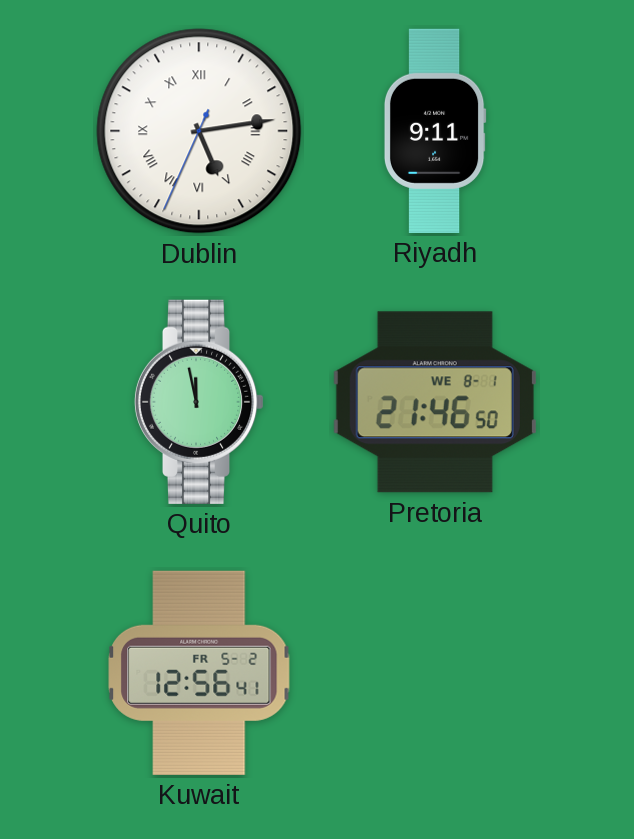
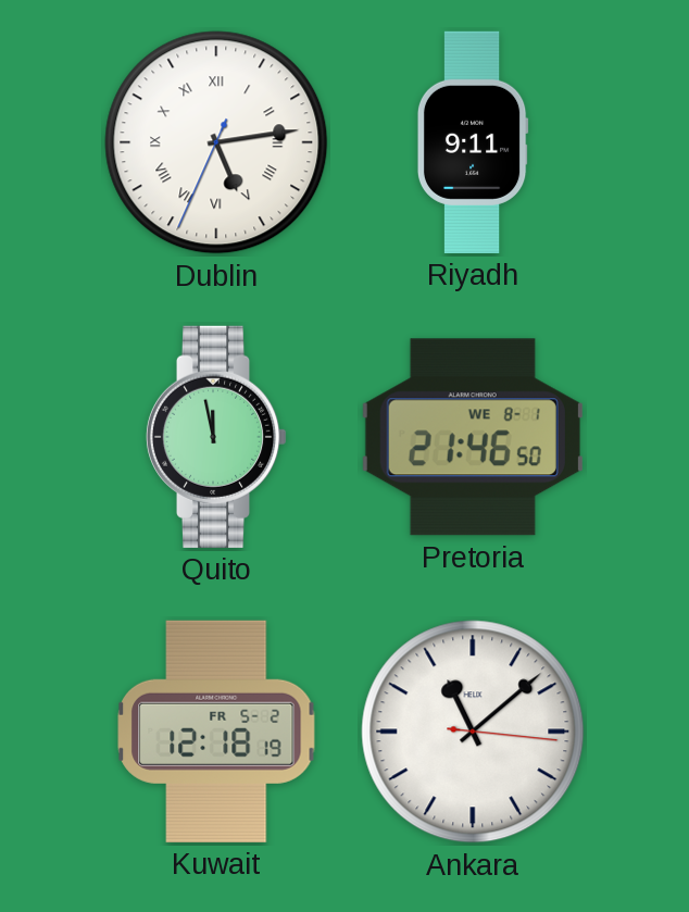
Kuwait: 12:56 -> 12:18
Ankara: none -> 11:08
